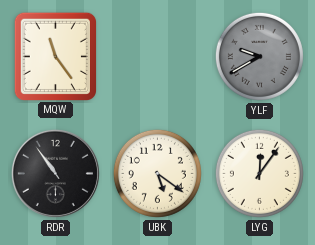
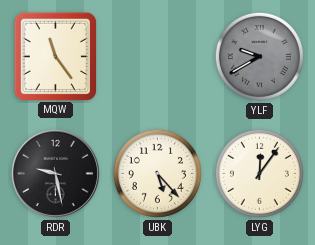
RDR: 10:54 -> 9:28
UBK: 5:21 -> 5:23
